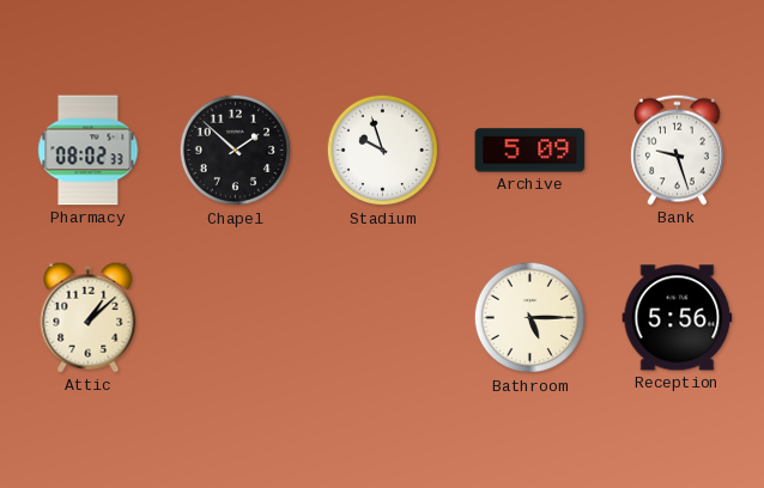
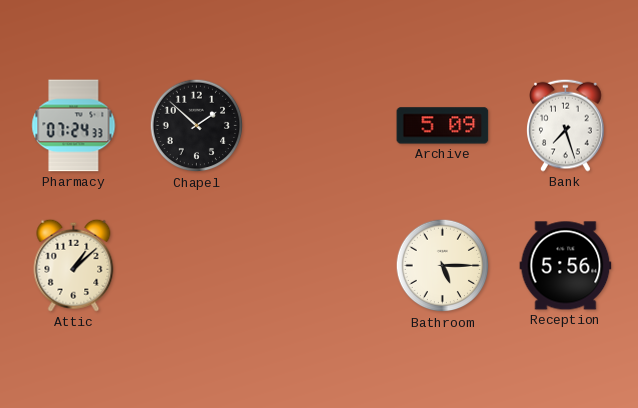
Pharmacy: 08:02 -> 07:24
Stadium: 9:57 -> none
Bank: 9:27 -> 7:27
